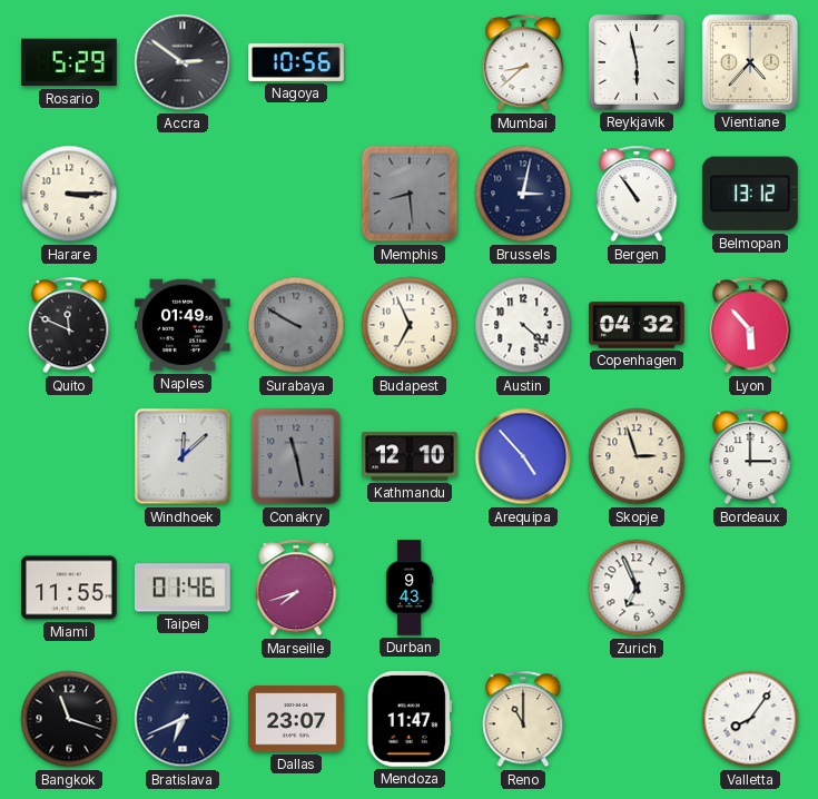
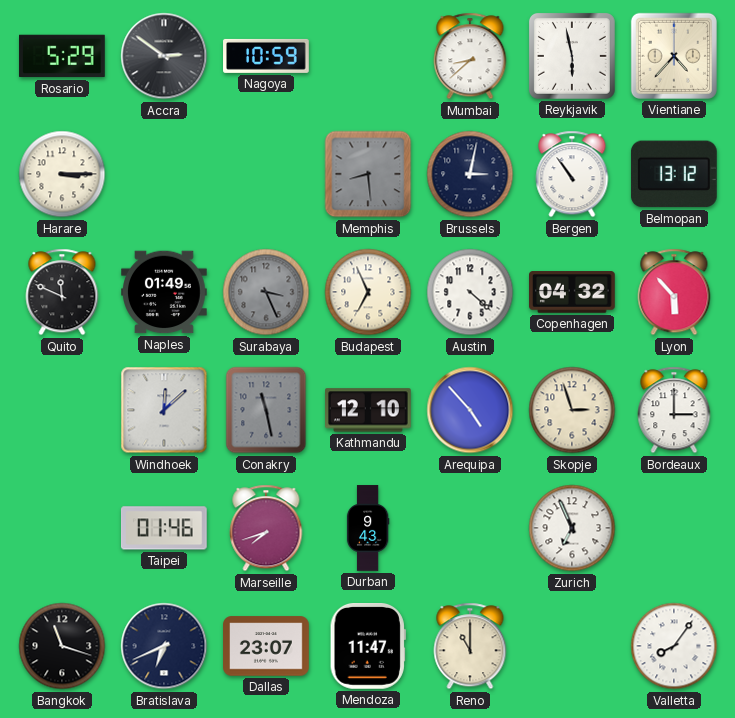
Nagoya: 10:56 -> 10:59
Surabaya: 9:50 -> 3:26
Miami: 11:55 -> none
